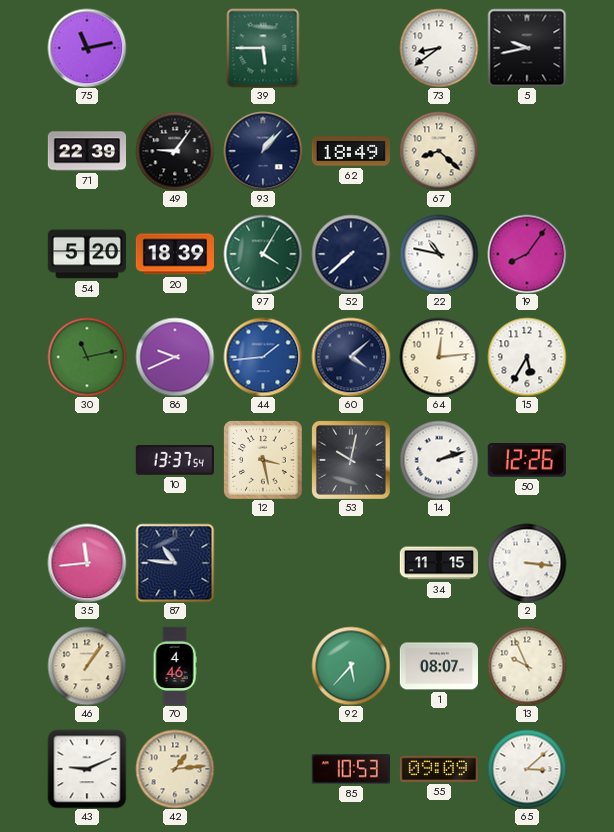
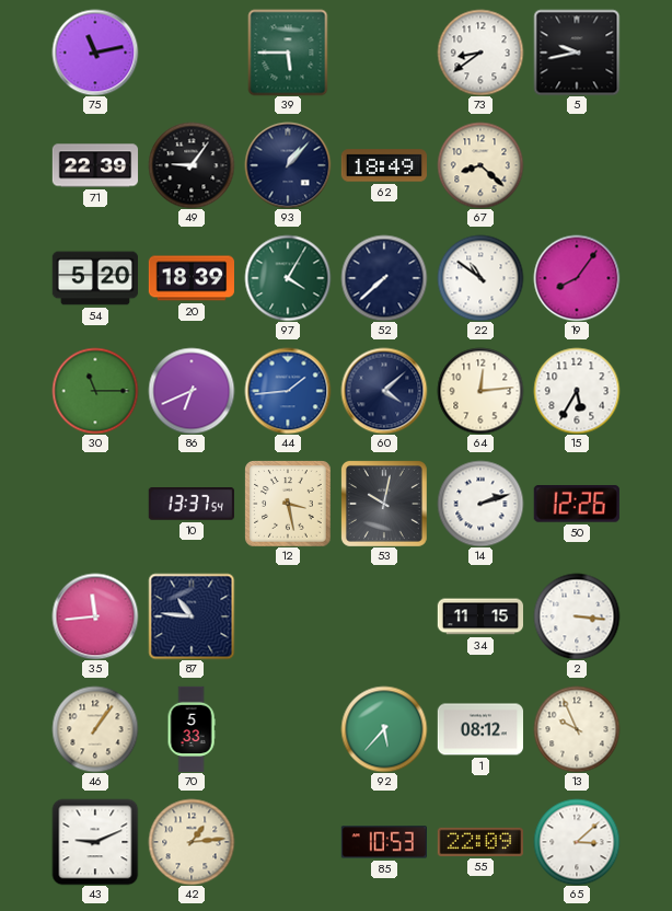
22: 10:47 -> 10:51
30: 11:13 -> 11:15
86: 9:41 -> 6:41
70: 4:46 -> 5:33
1: 08:07 -> 08:12
55: 09:09 -> 22:09
